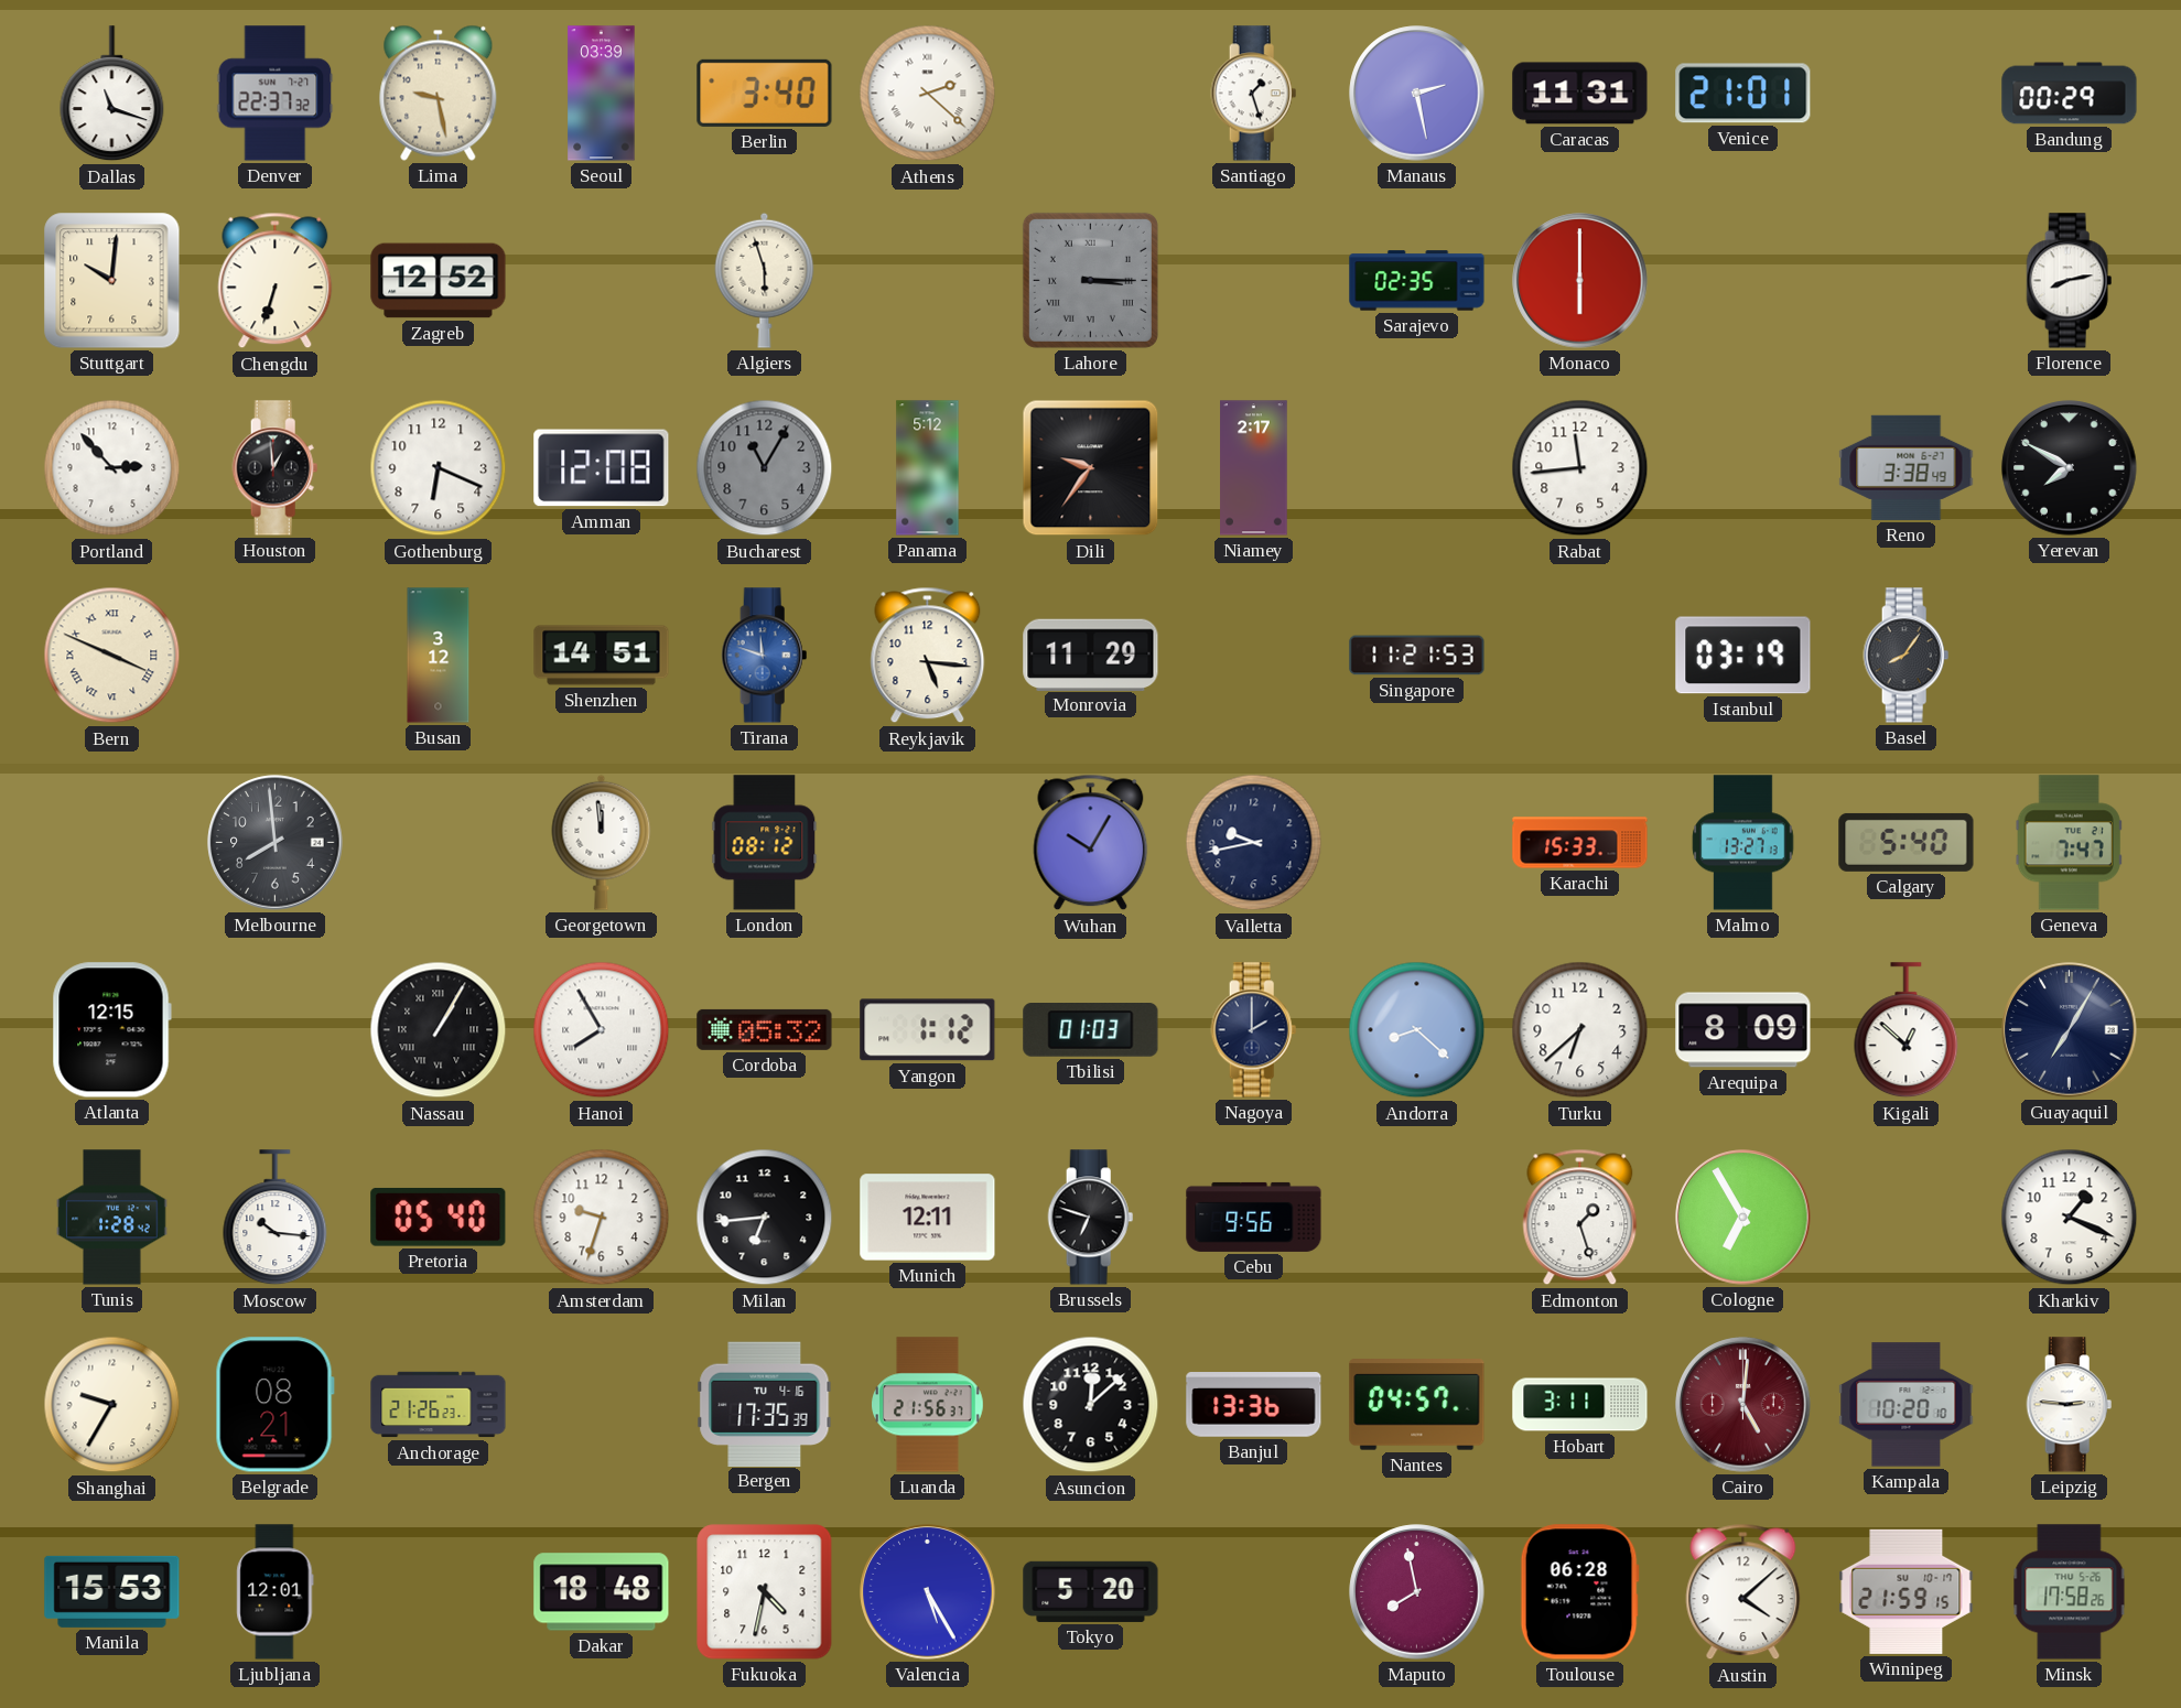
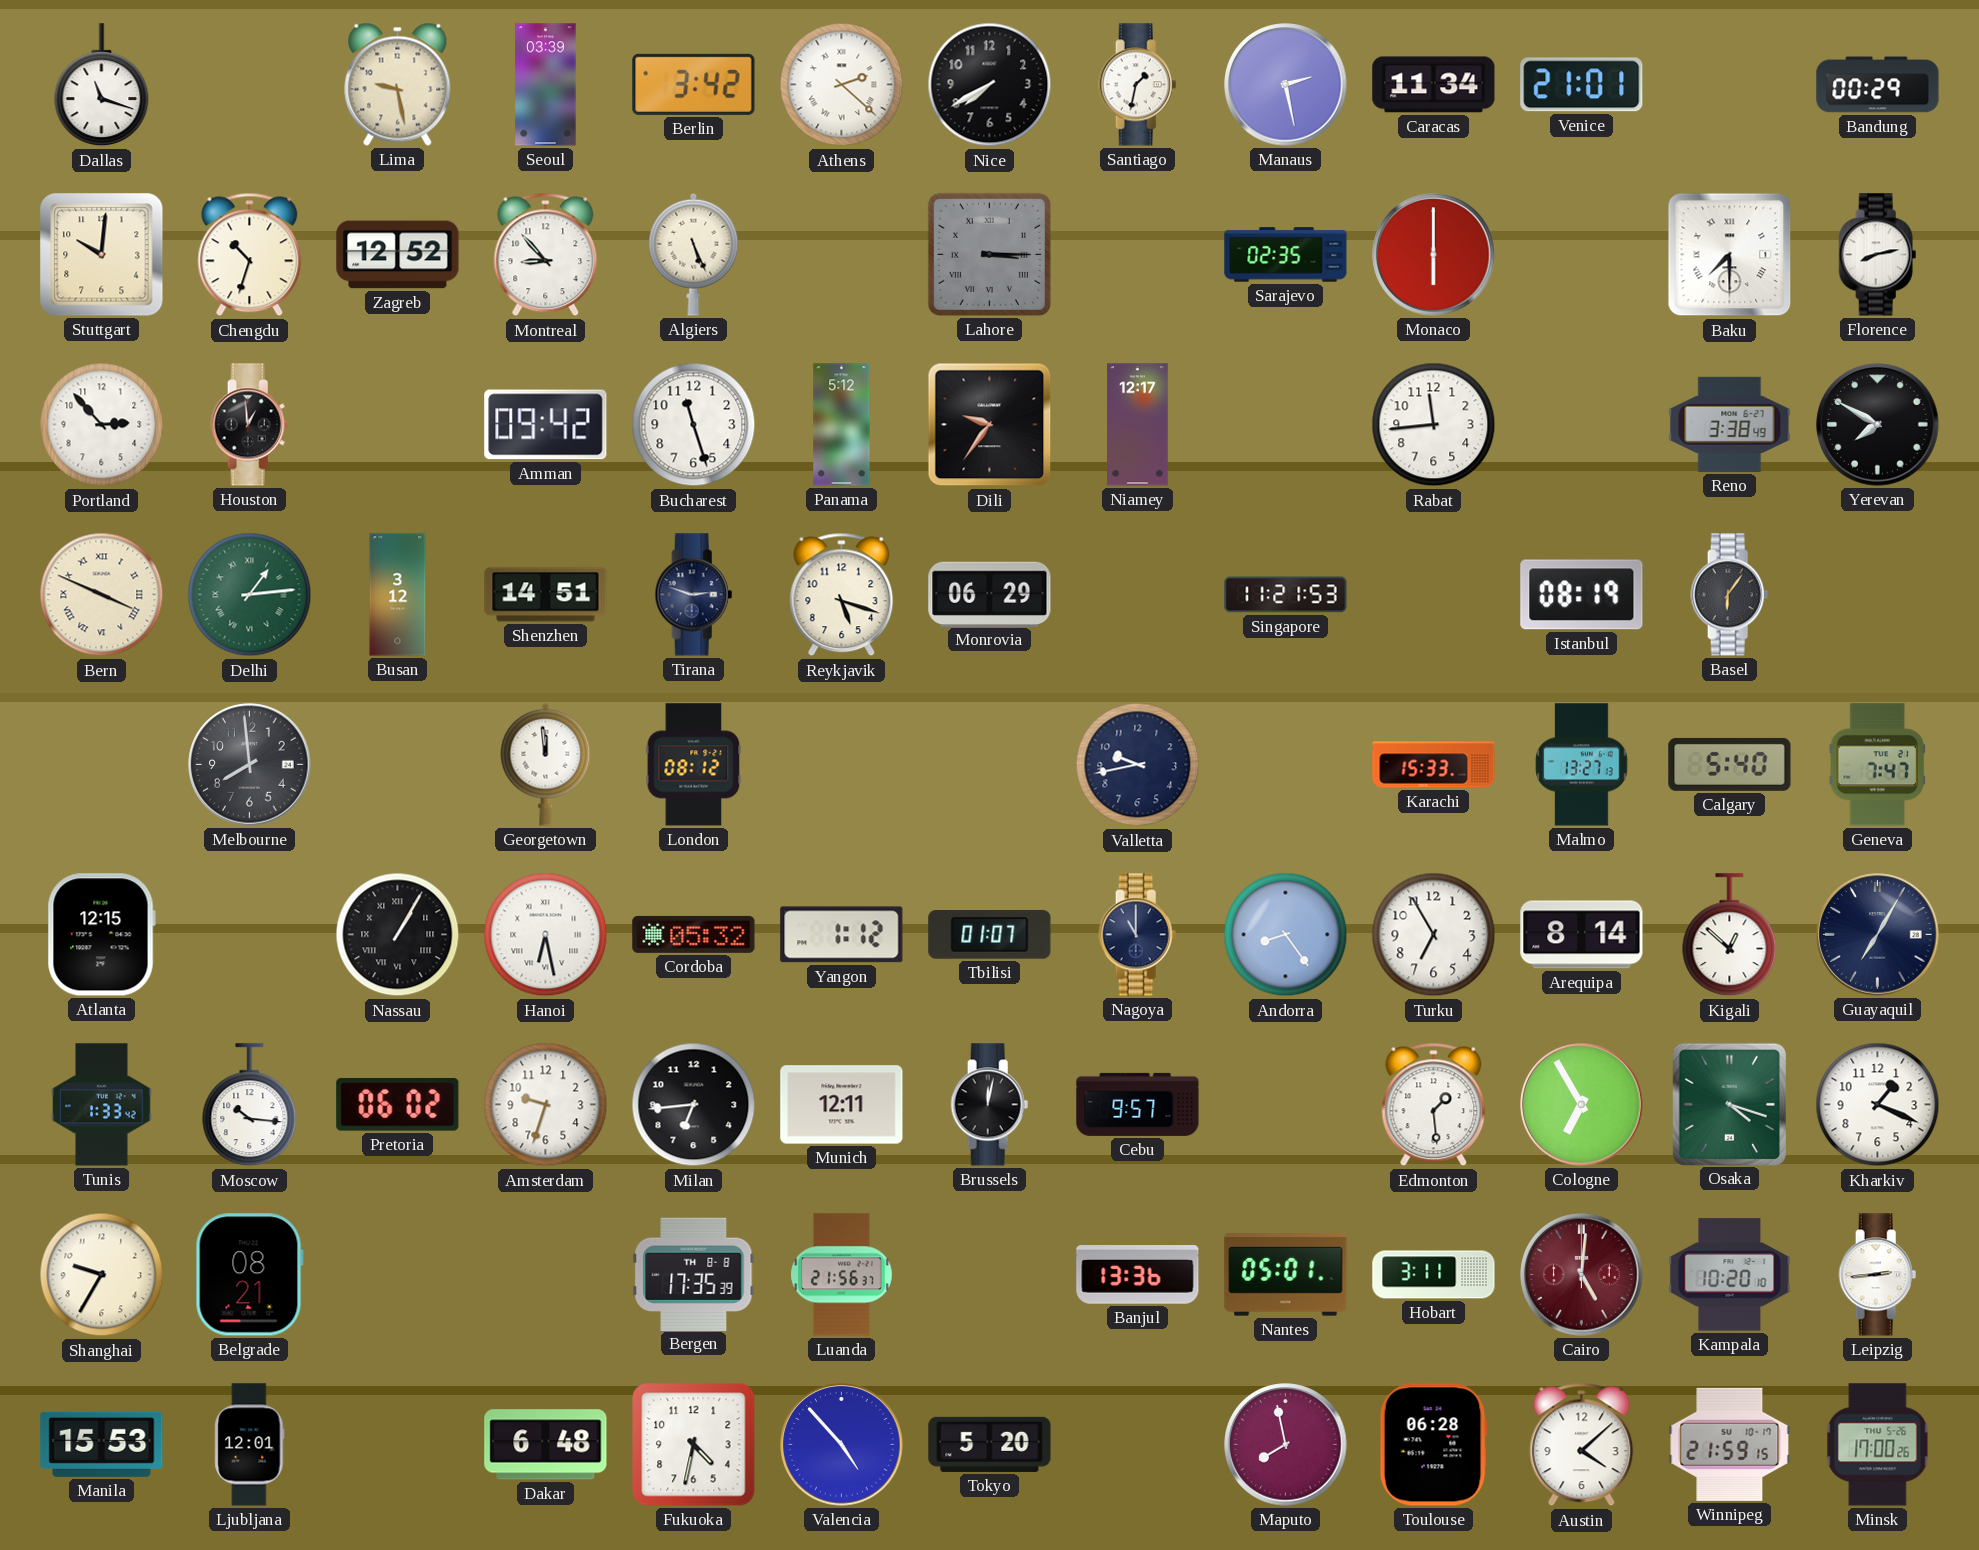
Denver: 22:37 -> none
Berlin: 3:40 -> 3:42
Nice: none -> 7:40
Santiago: 1:27 -> 1:32
Caracas: 11:31 -> 11:34
Chengdu: 6:33 -> 10:33
Montreal: none -> 8:53
Algiers: 5:57 -> 5:26
Baku: none -> 7:30
Gothenburg: 6:19 -> none
Amman: 12:08 -> 09:42
Bucharest: 11:05 -> 11:27
Bucharest dial: grey -> white
Niamey: 2:17 -> 12:17
Delhi: none -> 1:14
Tirana: 11:48 -> 2:48
Tirana dial: blue -> navy
Reykjavik: 5:16 -> 5:18
Monrovia: 11:29 -> 06:29
Istanbul: 03:19 -> 08:19
Basel: 8:06 -> 6:06
Wuhan: 10:05 -> none
Hanoi: 7:55 -> 6:28
Tbilisi: 01:03 -> 01:07
Nagoya: 2:00 -> 11:00
Andorra: 8:22 -> 8:24
Turku: 6:38 -> 6:55
Arequipa: 8:09 -> 8:14
Tunis: 1:28 -> 1:33
Pretoria: 05:40 -> 06:02
Brussels: 6:48 -> 12:02
Cebu: 9:56 -> 9:57
Edmonton: 1:27 -> 1:29
Osaka: none -> 4:18
Anchorage: 21:26 -> none
Bergen date: TU 4-16 -> TH 8-8
Asuncion: 12:08 -> none
Nantes: 04:57 -> 05:01
Leipzig: 2:46 -> 2:44
Dakar: 18:48 -> 6:48
Valencia: 5:25 -> 4:53
Minsk: 17:58 -> 17:00
